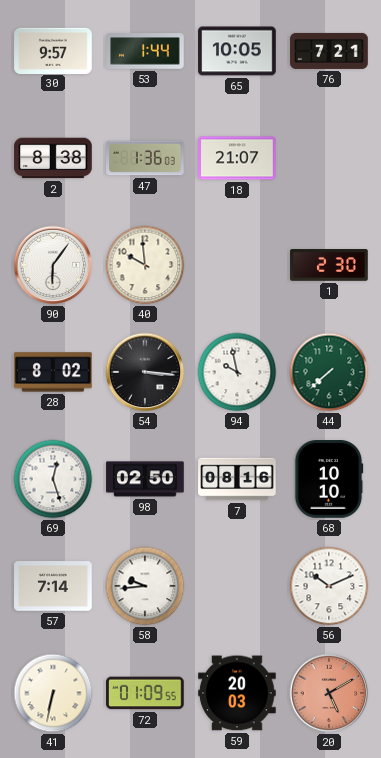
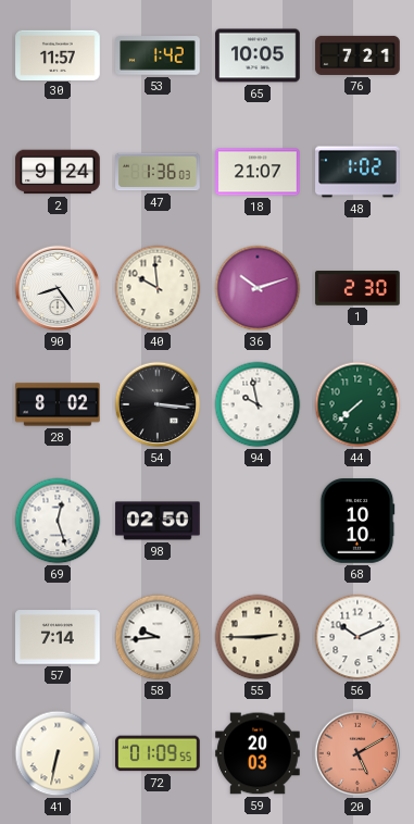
30: 9:57 -> 11:57
53: 1:44 -> 1:42
2: 8:38 -> 9:24
48: none -> 1:02
90: 6:06 -> 8:24
36: none -> 10:12
7: 08:16 -> none
55: none -> 2:45
